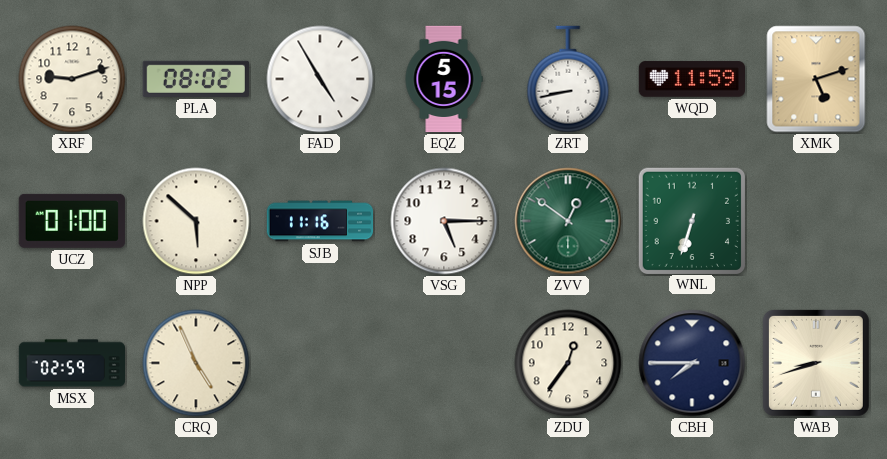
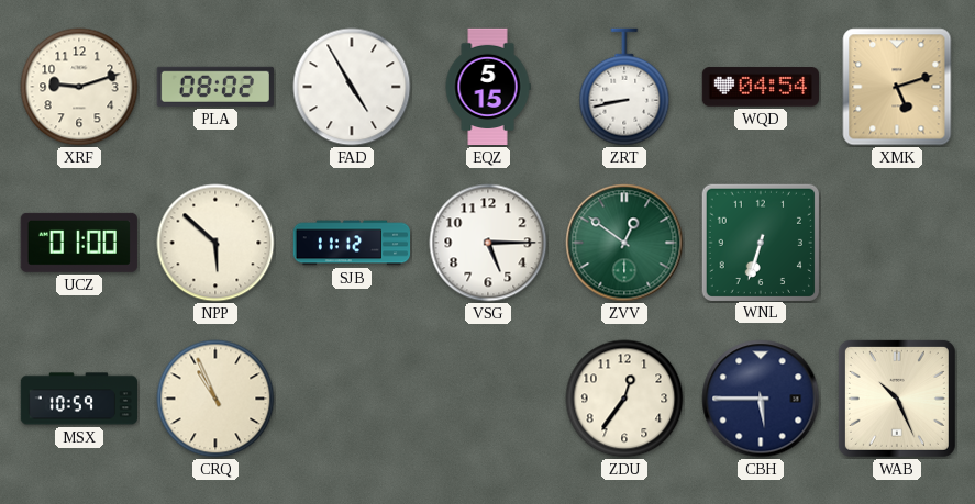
WQD: 11:59 -> 04:54
SJB: 11:16 -> 11:12
MSX: 02:59 -> 10:59
CRQ: 4:56 -> 10:56
CBH: 7:45 -> 5:45
WAB: 8:42 -> 10:26
